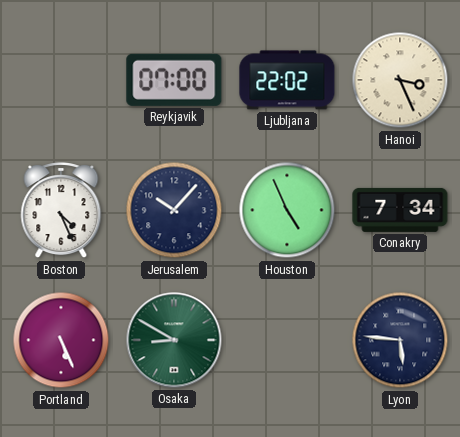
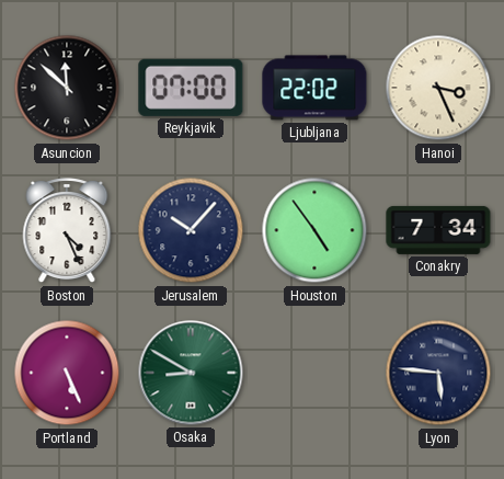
Asuncion: none -> 11:52
Houston: 4:56 -> 4:54
